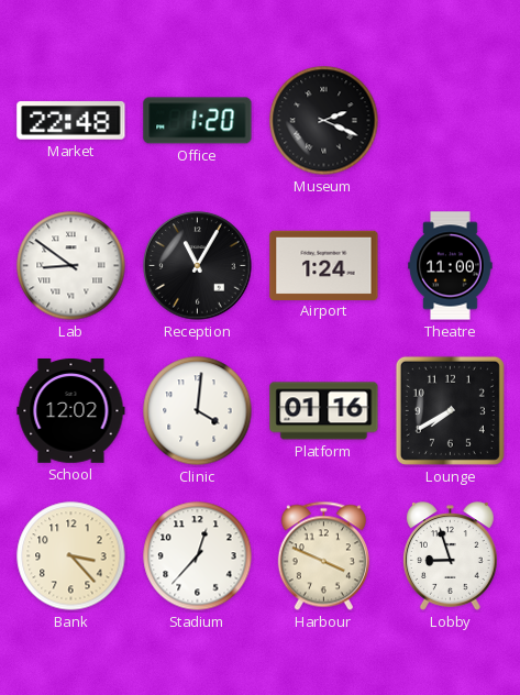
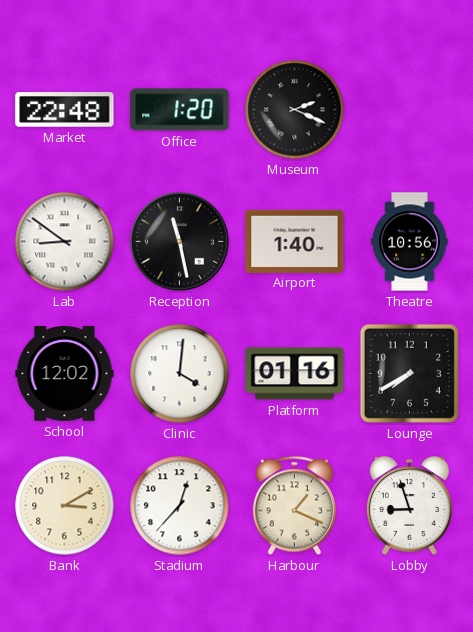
Reception: 11:05 -> 11:28
Airport: 1:24 -> 1:40
Theatre: 11:00 -> 10:56
Bank: 3:23 -> 3:10
Harbour: 3:49 -> 1:19
